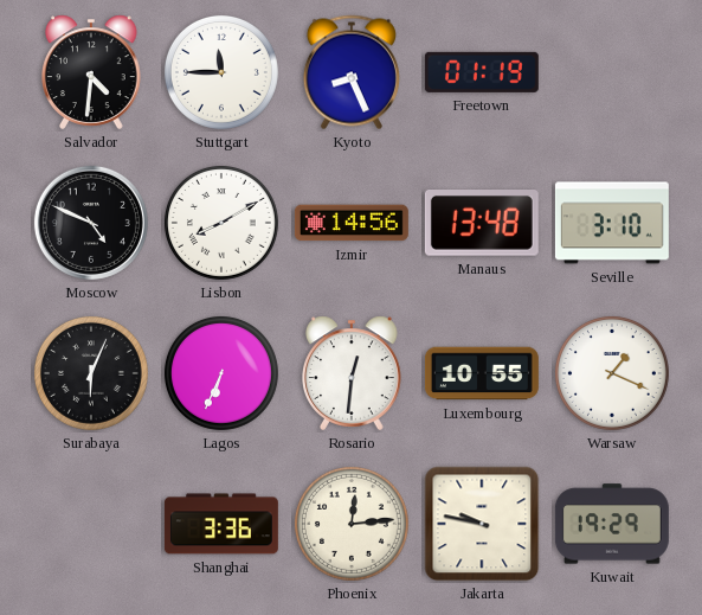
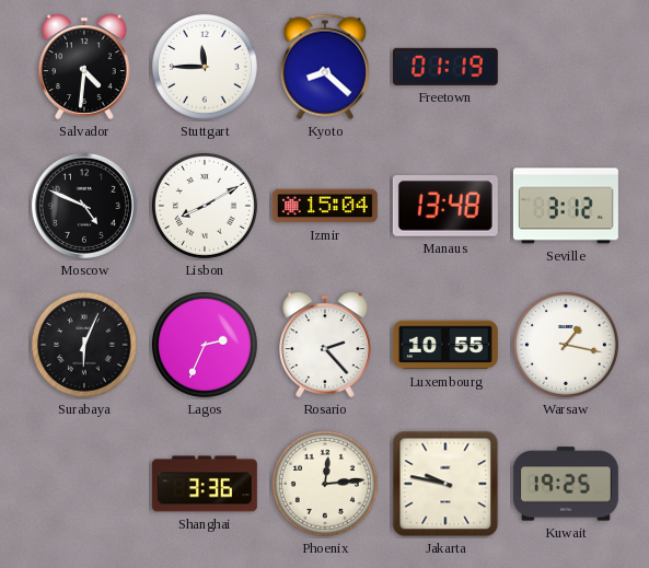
Kyoto: 8:26 -> 8:22
Izmir: 14:56 -> 15:04
Seville: 3:10 -> 3:12
Lagos: 6:34 -> 2:34
Rosario: 12:31 -> 2:23
Warsaw: 1:19 -> 1:17
Kuwait: 19:29 -> 19:25
